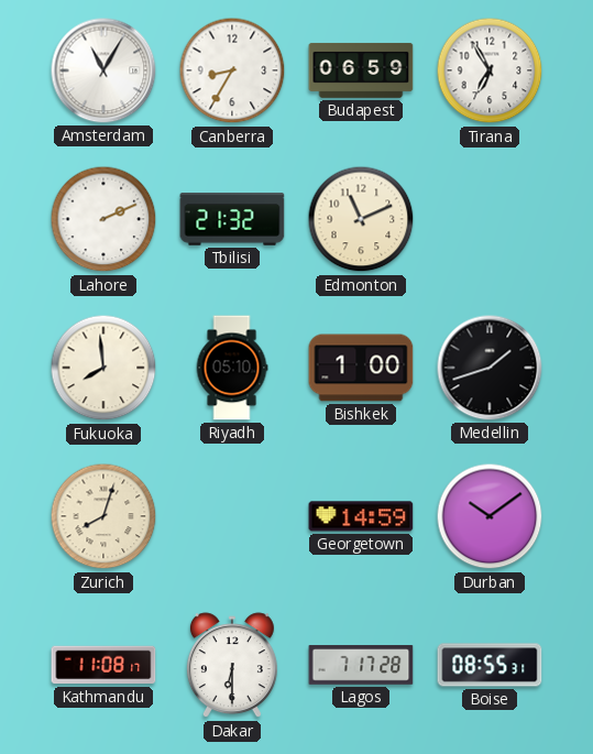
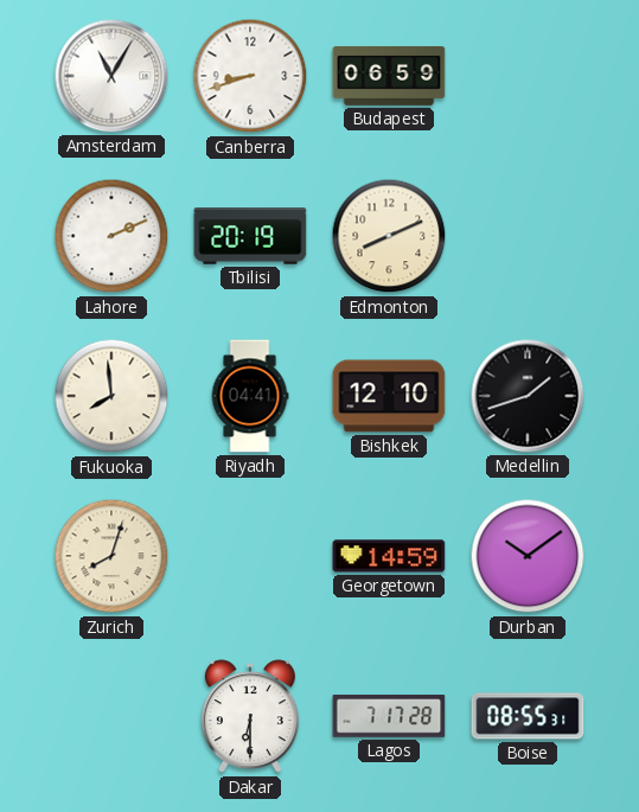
Canberra: 8:35 -> 8:42
Tirana: 6:55 -> none
Tbilisi: 21:32 -> 20:19
Edmonton: 11:11 -> 8:11
Riyadh: 05:10 -> 04:41
Bishkek: 1:00 -> 12:10
Kathmandu: 11:08 -> none
